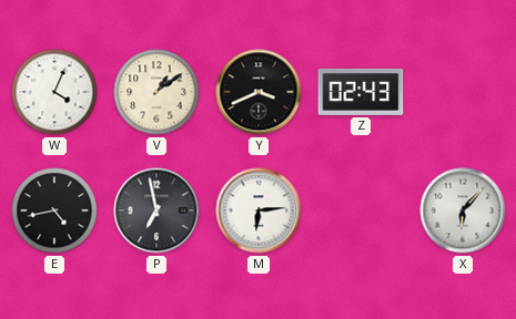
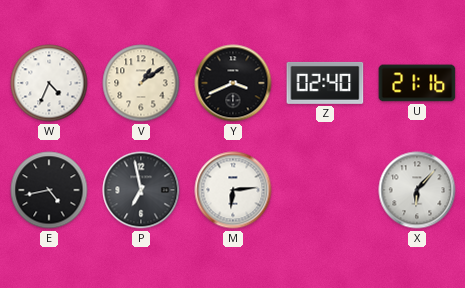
W: 4:04 -> 4:34
Z: 02:43 -> 02:40
U: none -> 21:16
